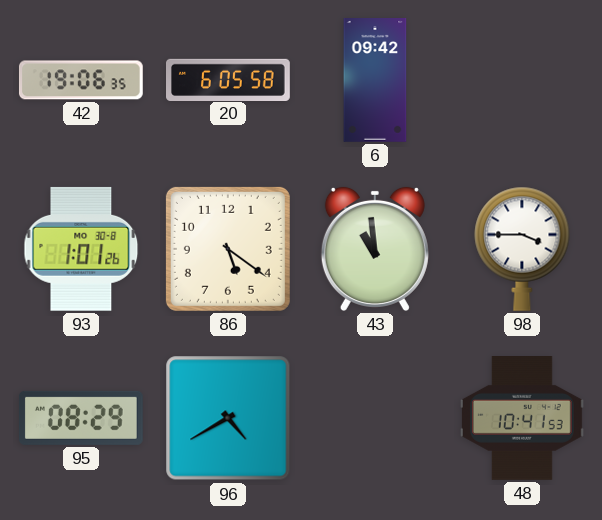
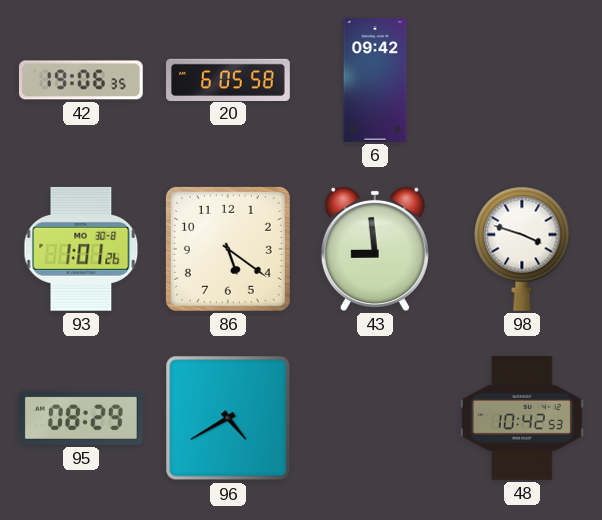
43: 10:59 -> 8:59
98: 3:45 -> 3:48
48: 10:41 -> 10:42
